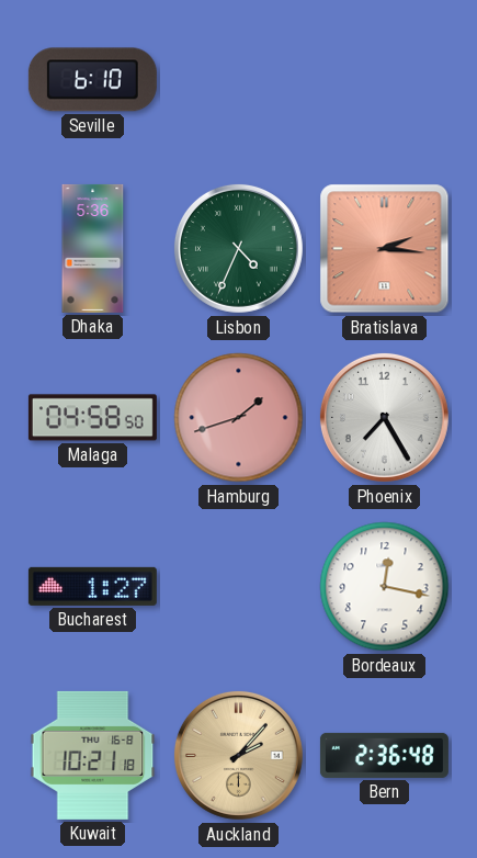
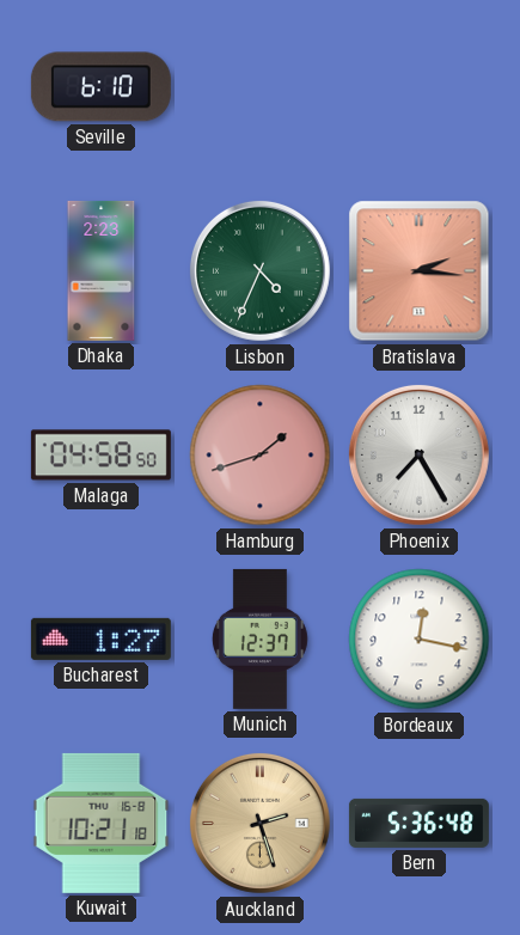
Dhaka: 5:36 -> 2:23
Munich: none -> 12:37
Auckland: 2:07 -> 2:27
Bern: 2:36 -> 5:36
